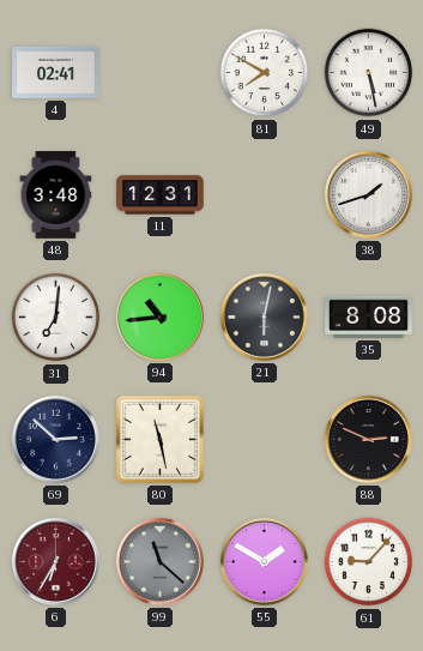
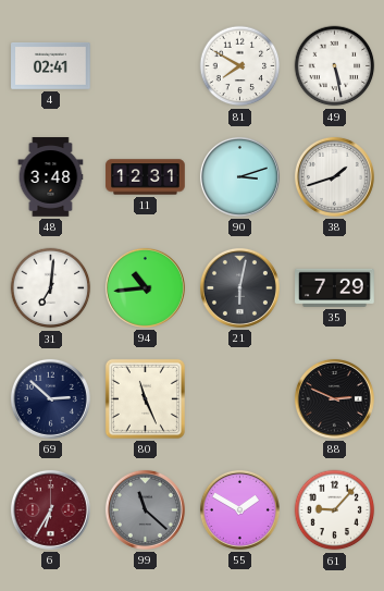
90: none -> 3:12
35: 8:08 -> 7:29
80: 11:28 -> 11:26
